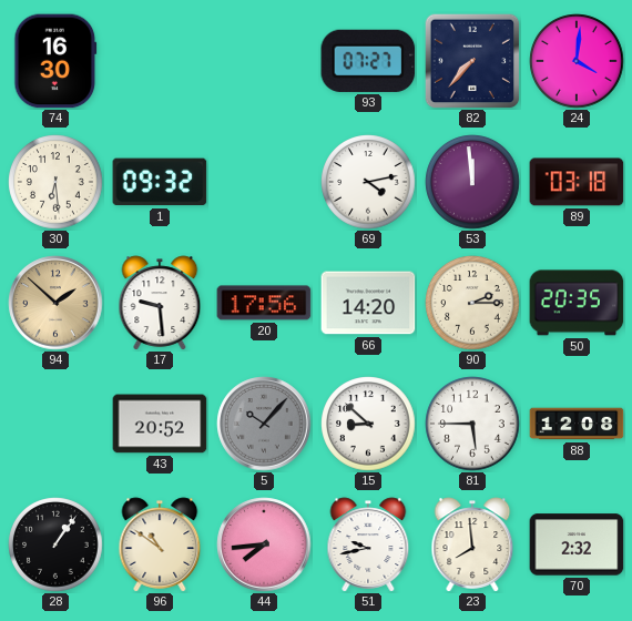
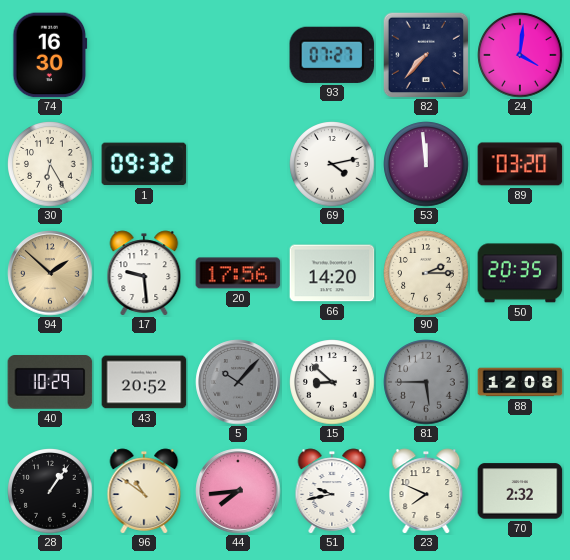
30: 6:29 -> 6:25
89: 03:18 -> 03:20
40: none -> 10:29
81 dial: white -> grey
23: 7:59 -> 7:49
